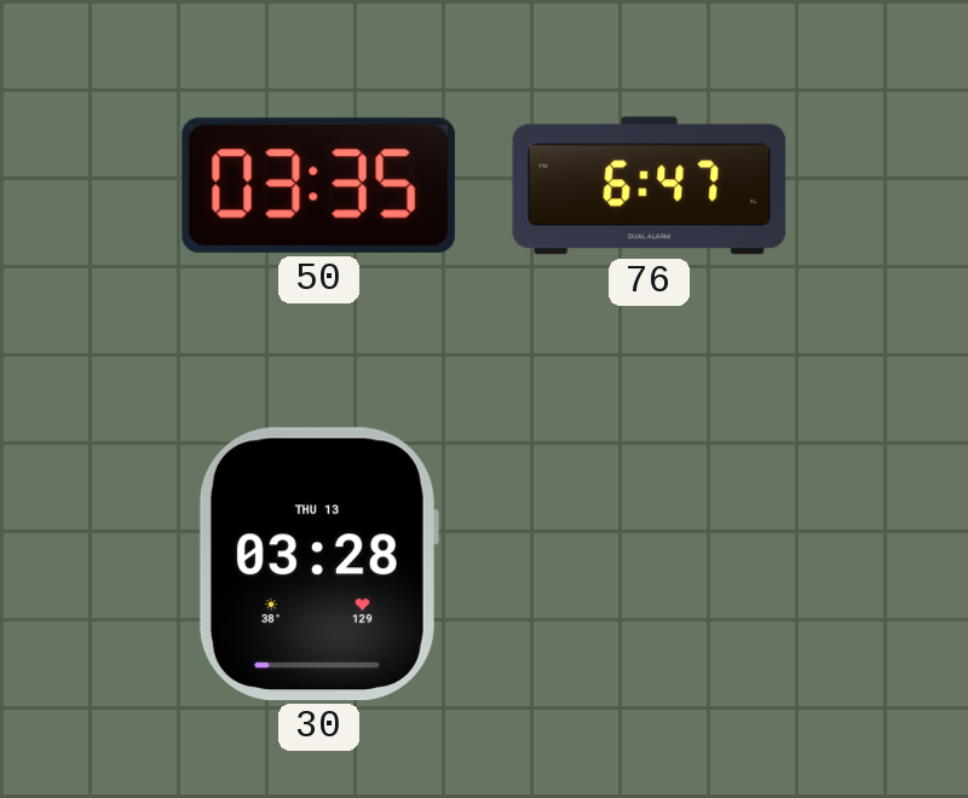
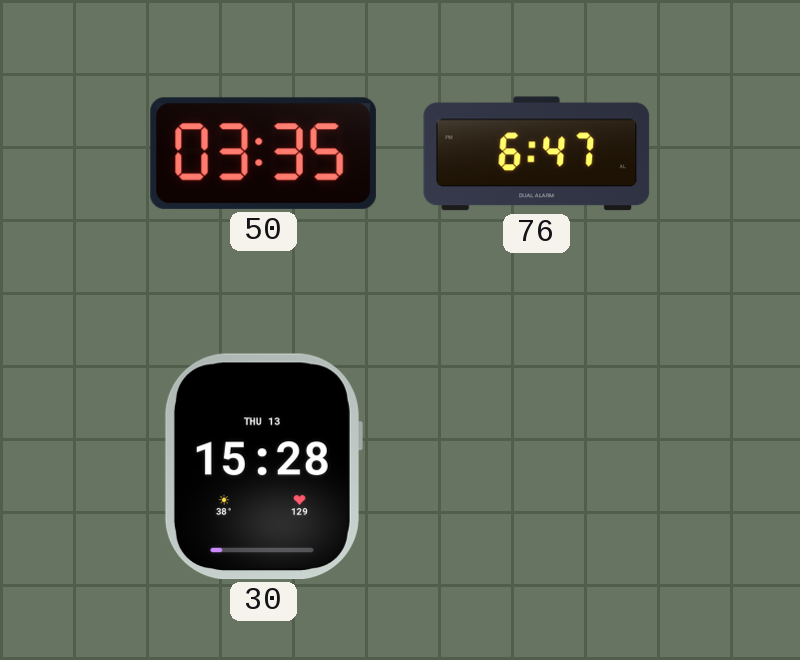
30: 03:28 -> 15:28
